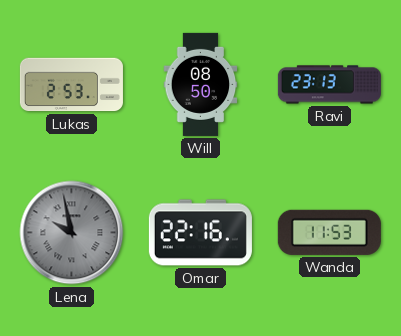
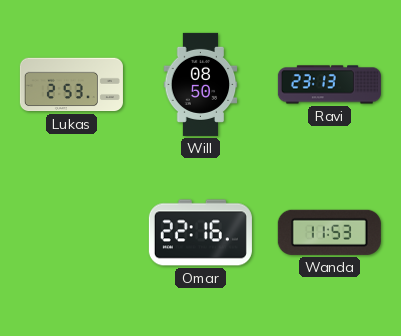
Lena: 9:58 -> none
